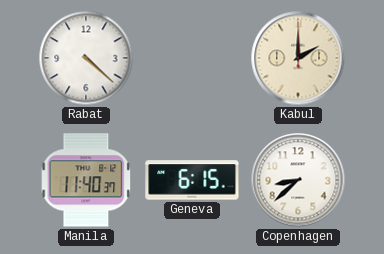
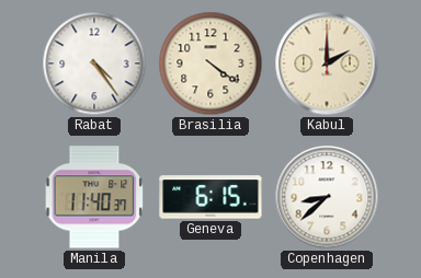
Rabat: 4:22 -> 4:24
Brasilia: none -> 4:21
